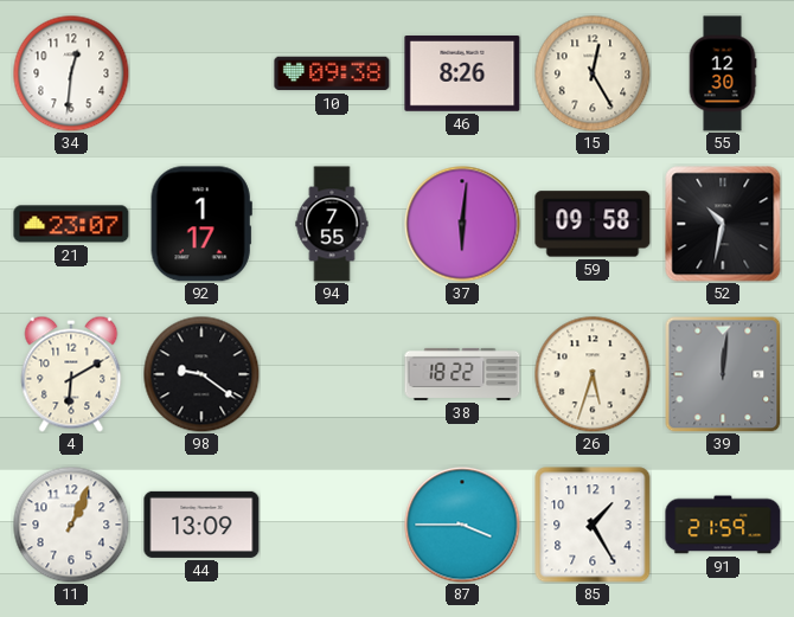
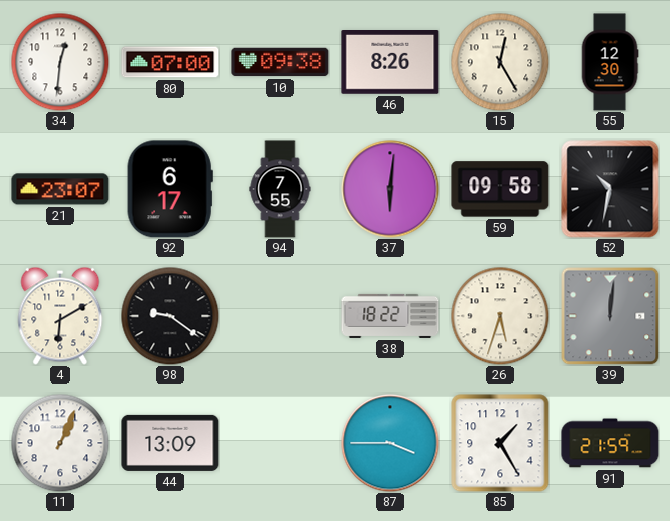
80: none -> 07:00
92: 1:17 -> 6:17
